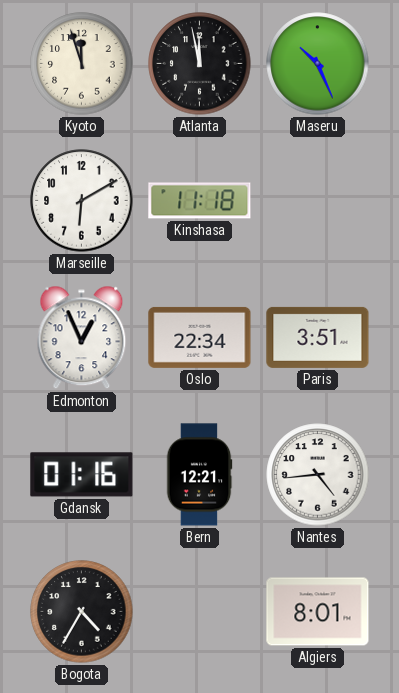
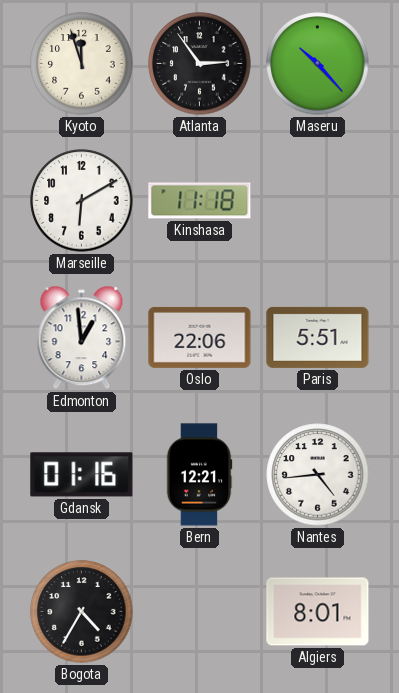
Atlanta: 11:58 -> 2:54
Maseru: 10:26 -> 10:23
Edmonton: 12:56 -> 12:59
Oslo: 22:34 -> 22:06
Paris: 3:51 -> 5:51
